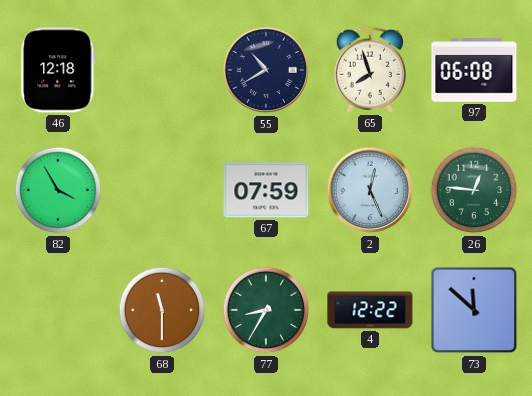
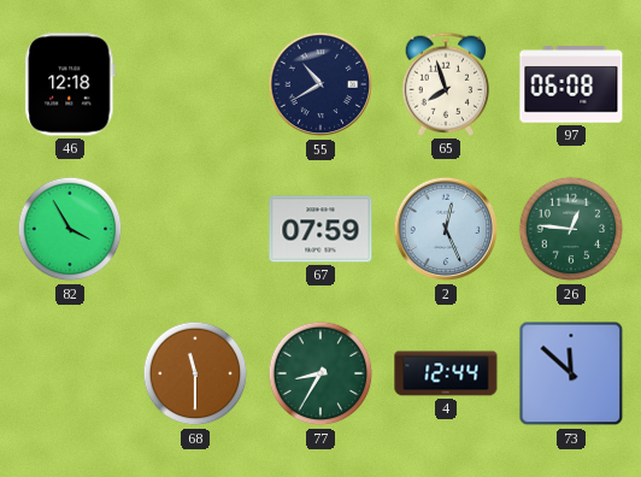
4: 12:22 -> 12:44
